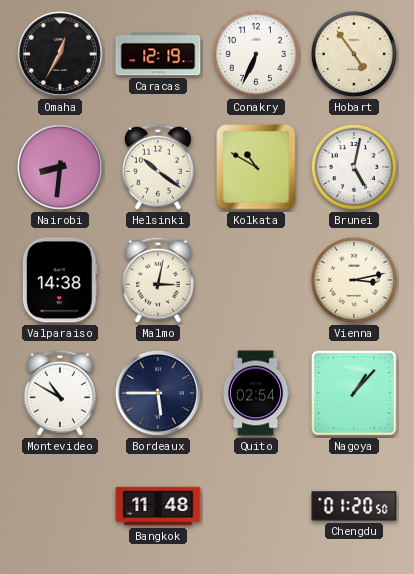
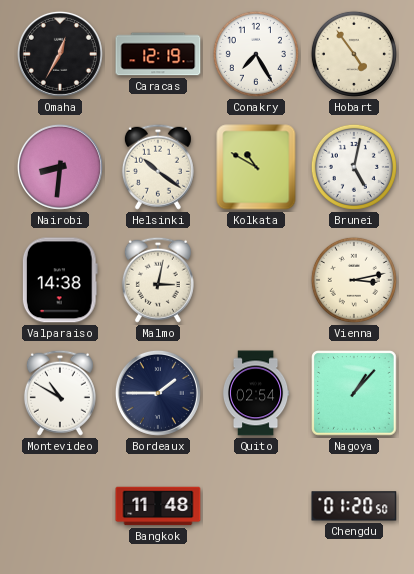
Conakry: 6:34 -> 7:25
Bordeaux: 5:45 -> 1:45
